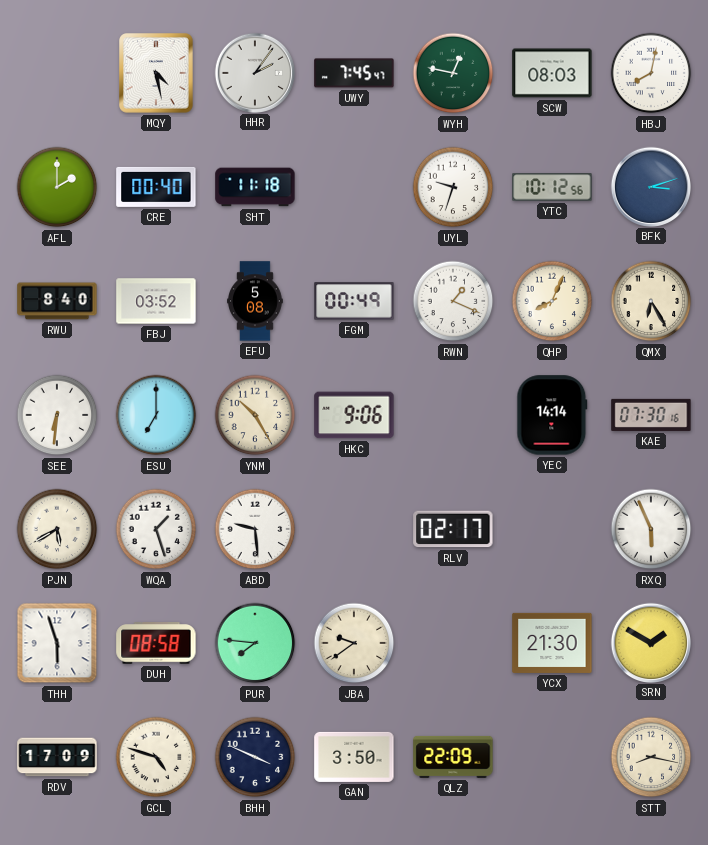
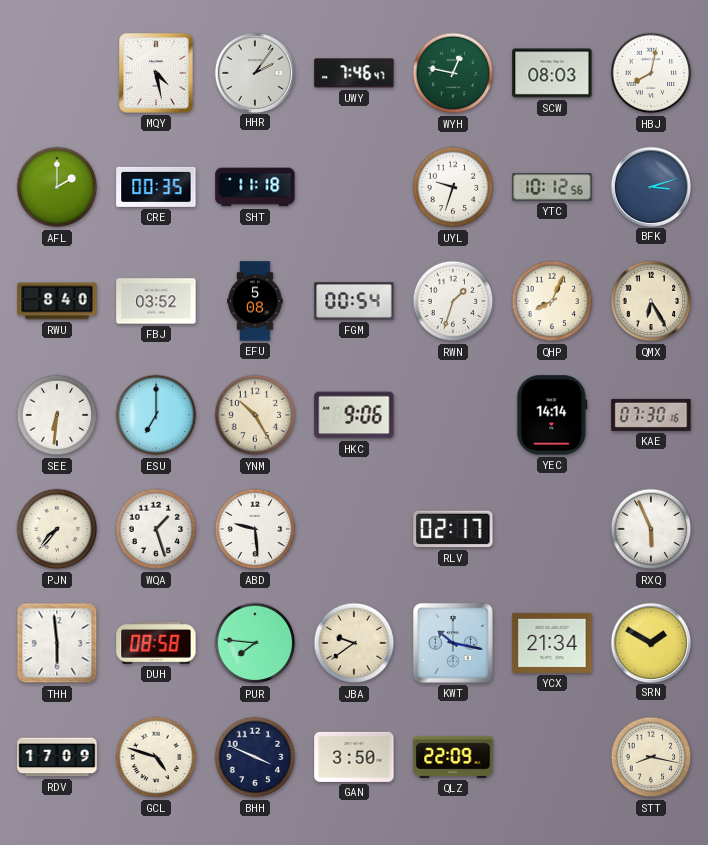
UWY: 7:45 -> 7:46
CRE: 00:40 -> 00:35
FGM: 00:49 -> 00:54
RWN: 1:19 -> 1:33
PJN: 5:40 -> 7:37
THH: 5:57 -> 5:59
KWT: none -> 10:17
YCX: 21:30 -> 21:34
